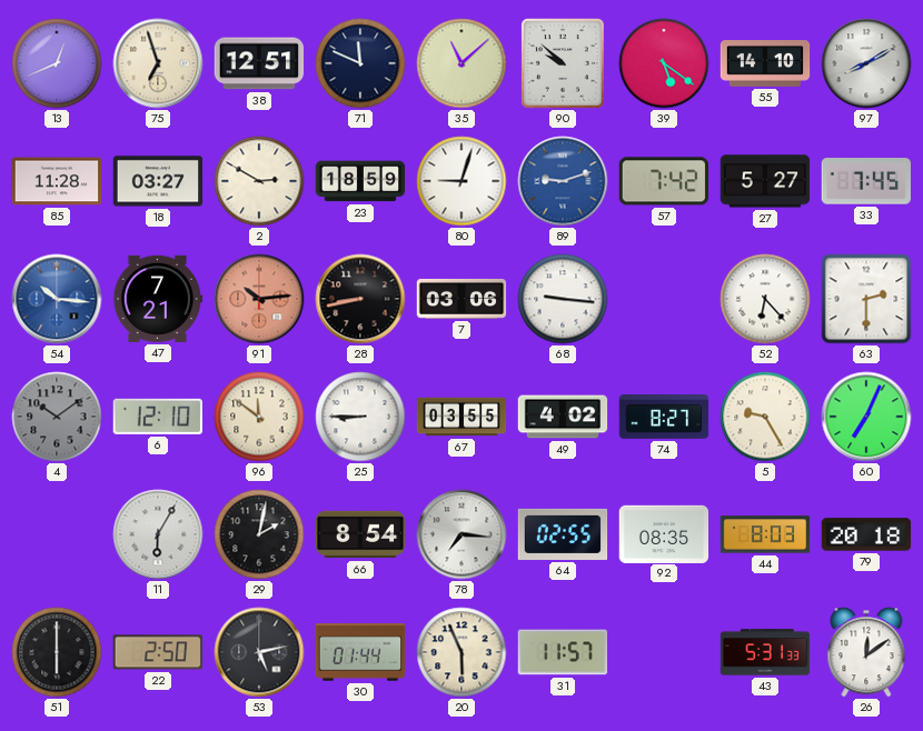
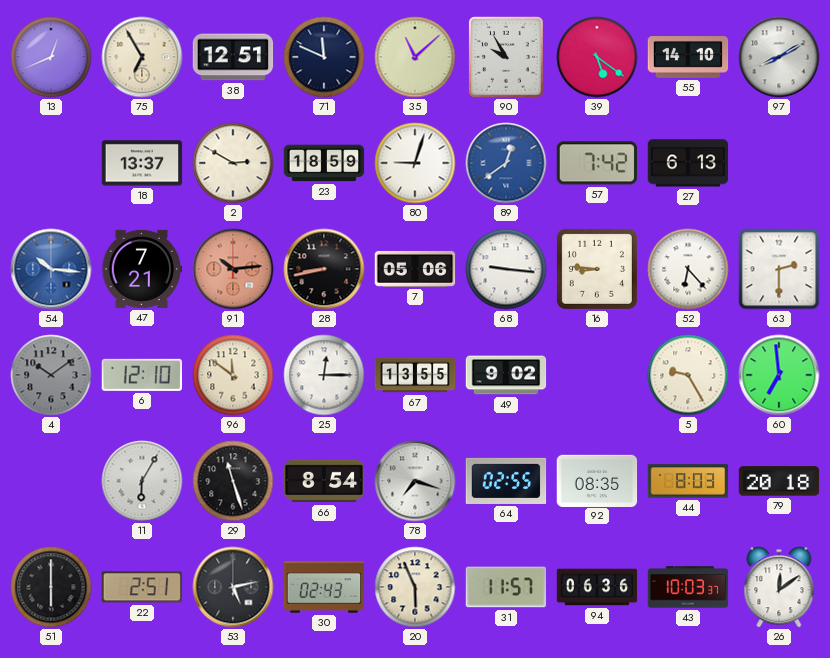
75: 6:57 -> 6:55
90: 9:52 -> 9:55
85: 11:28 -> none
18: 03:27 -> 13:37
89: 9:12 -> 12:39
27: 5:27 -> 6:13
33: 7:45 -> none
7: 03:06 -> 05:06
16: none -> 8:46
25: 8:45 -> 12:15
67: 03:55 -> 13:55
49: 4:02 -> 9:02
74: 8:27 -> none
60: 7:04 -> 6:59
29: 2:02 -> 11:27
78: 7:16 -> 7:18
22: 2:50 -> 2:51
30: 01:44 -> 02:43
94: none -> 06:36
43: 5:31 -> 10:03
